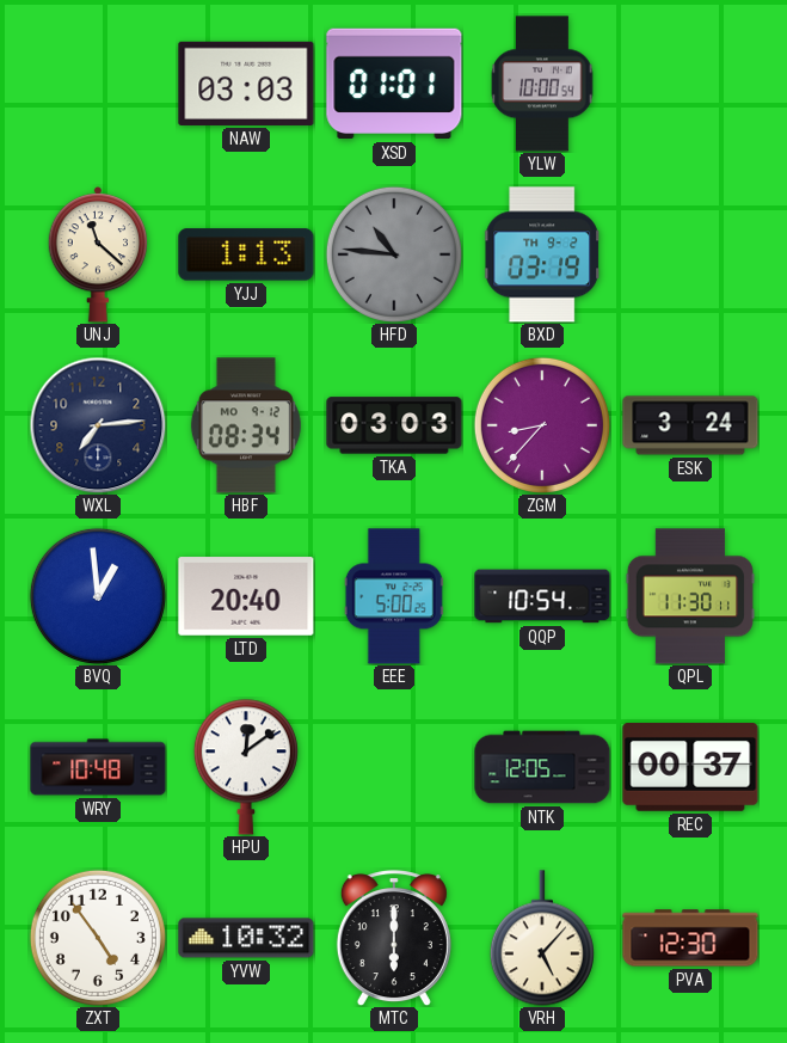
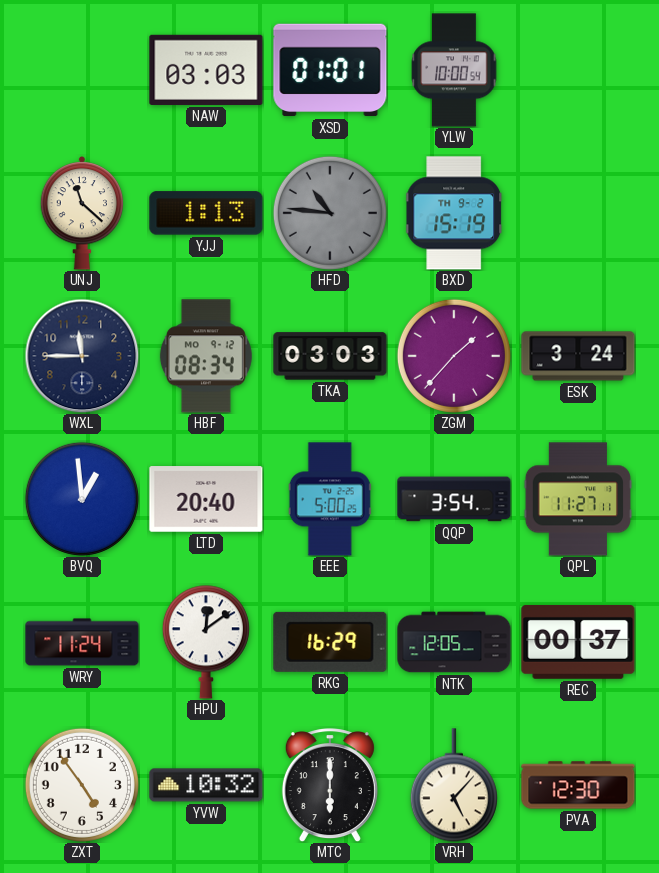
BXD: 03:19 -> 15:19
WXL: 7:14 -> 11:45
ZGM: 8:37 -> 1:37
QQP: 10:54 -> 3:54
QPL: 11:30 -> 11:27
WRY: 10:48 -> 11:24
RKG: none -> 16:29
